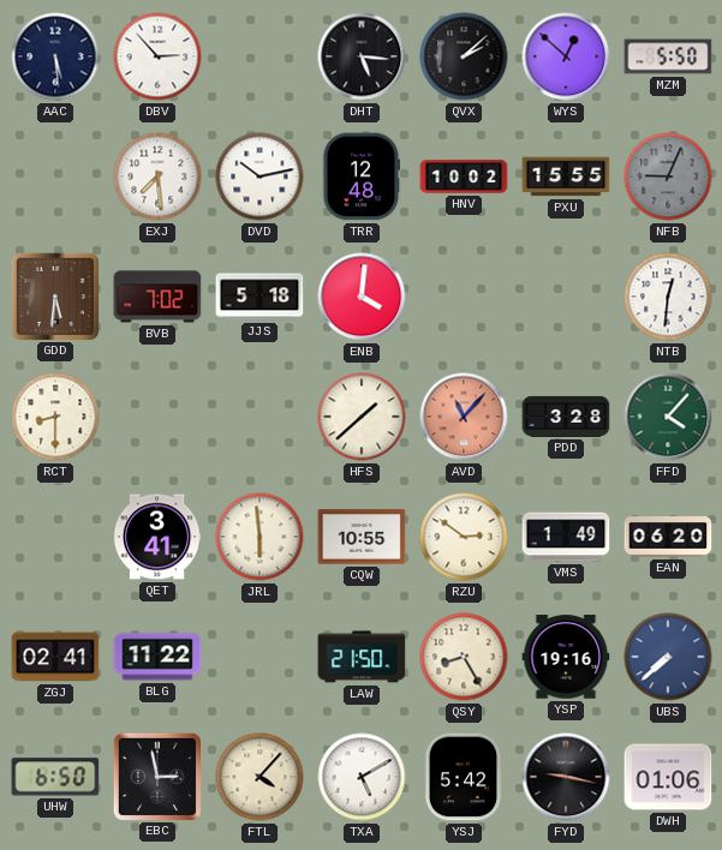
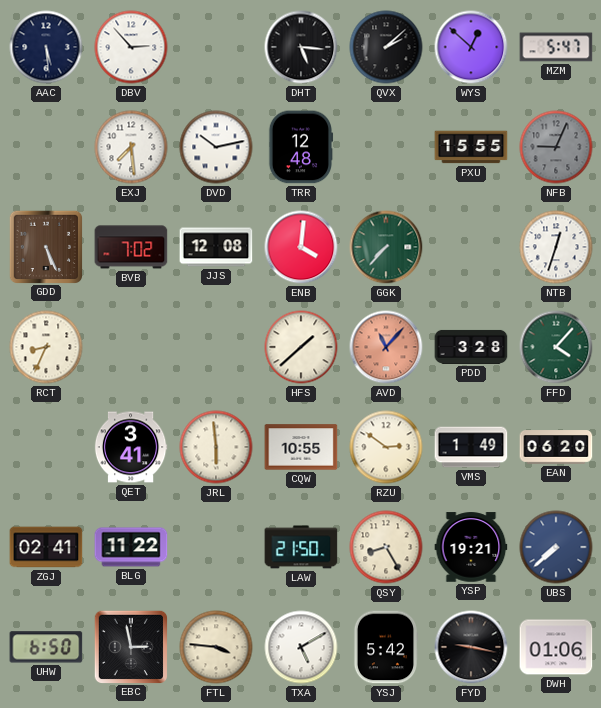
MZM: 5:50 -> 5:47
HNV: 10:02 -> none
GDD: 5:31 -> 5:26
JJS: 5:18 -> 12:08
GGK: none -> 7:37
NTB: 12:31 -> 12:33
RCT: 8:30 -> 8:34
YSP: 19:16 -> 19:21
FTL: 4:07 -> 3:46
